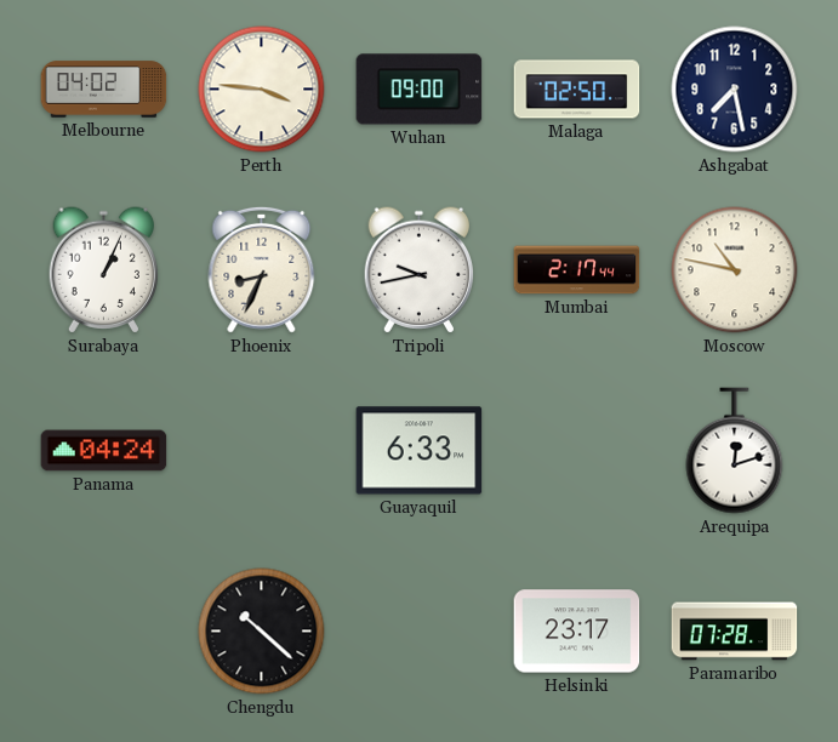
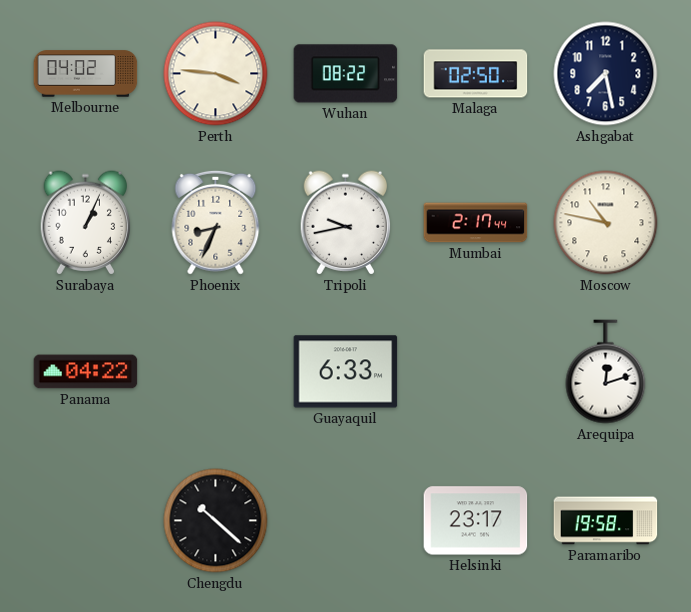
Wuhan: 09:00 -> 08:22
Panama: 04:24 -> 04:22
Paramaribo: 07:28 -> 19:58
